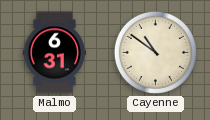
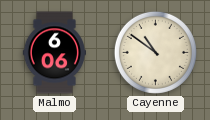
Malmo: 6:31 -> 6:06
